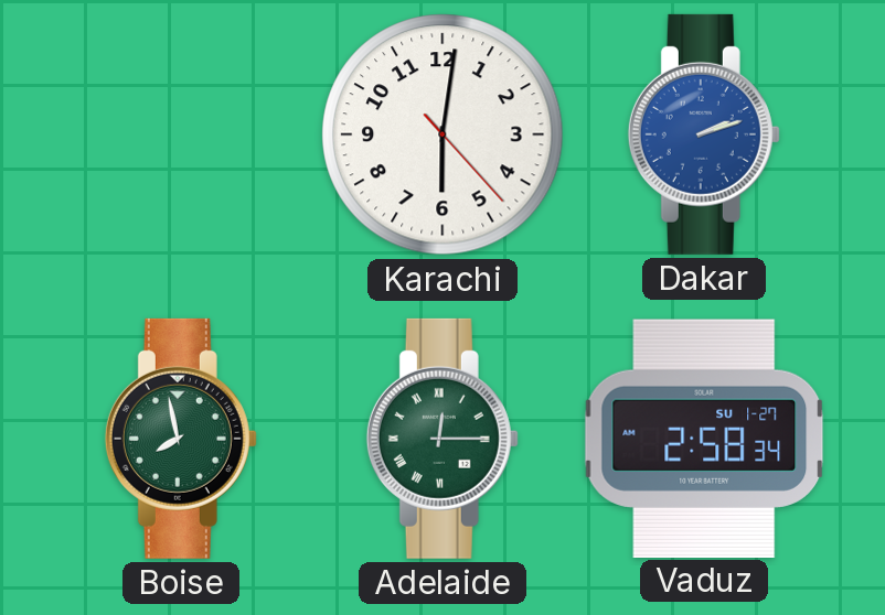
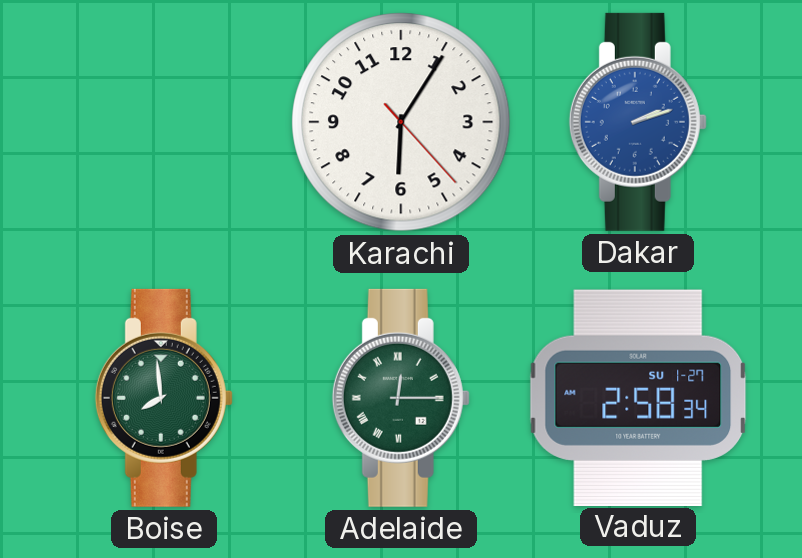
Karachi: 6:01 -> 6:05
Boise: 7:58 -> 7:59
